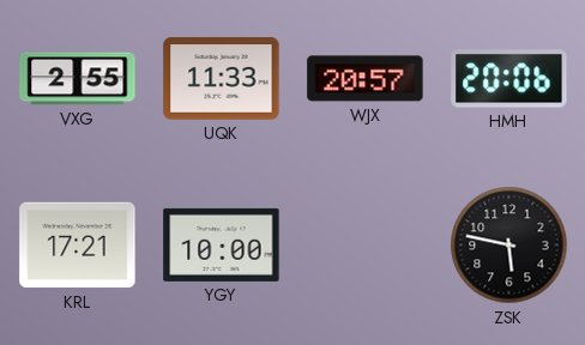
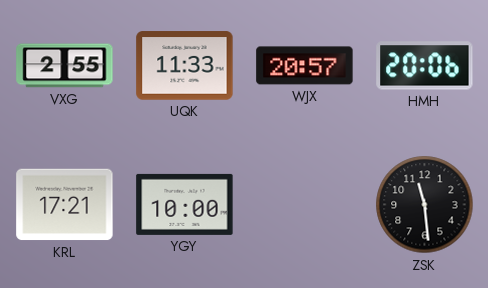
ZSK: 5:47 -> 11:29
